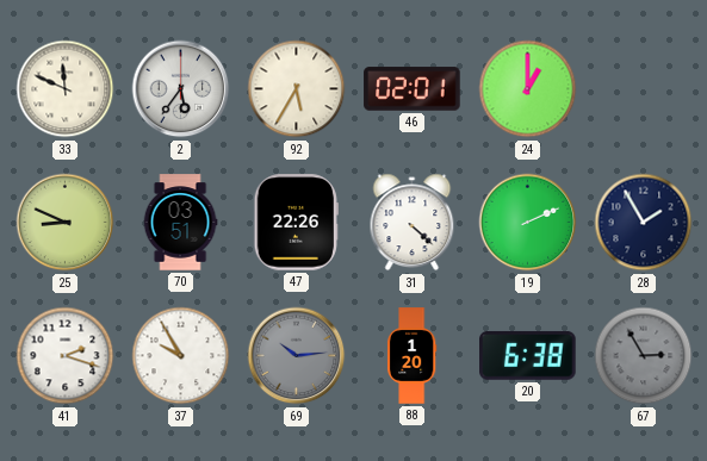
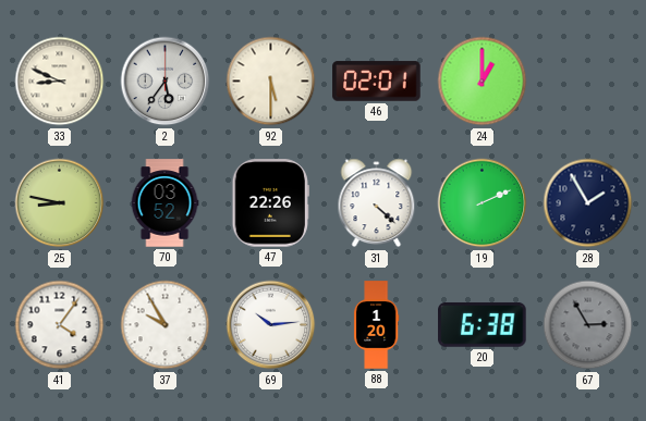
33: 11:49 -> 8:49
92: 5:35 -> 5:30
25: 8:49 -> 8:47
70: 03:51 -> 03:52
41: 2:18 -> 4:06
69 dial: grey -> white
